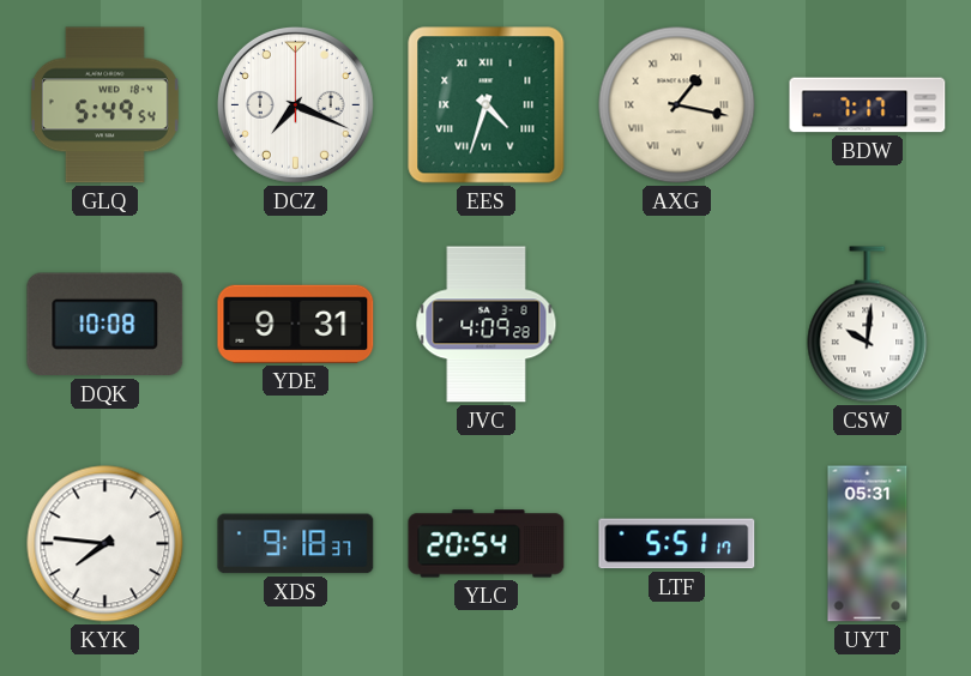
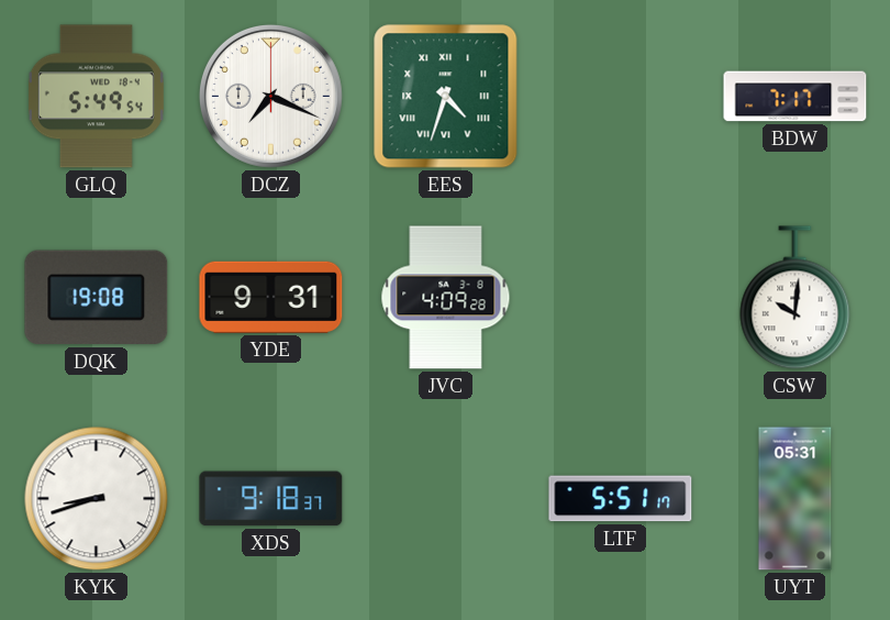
AXG: 1:17 -> none
DQK: 10:08 -> 19:08
KYK: 7:46 -> 8:42
YLC: 20:54 -> none
